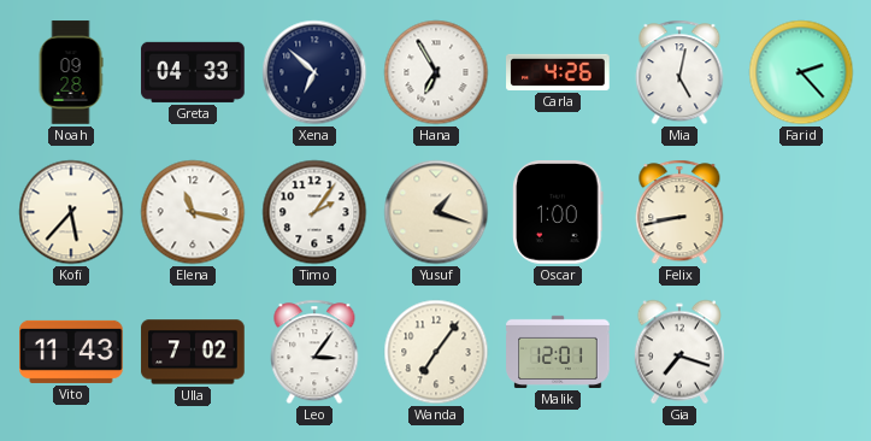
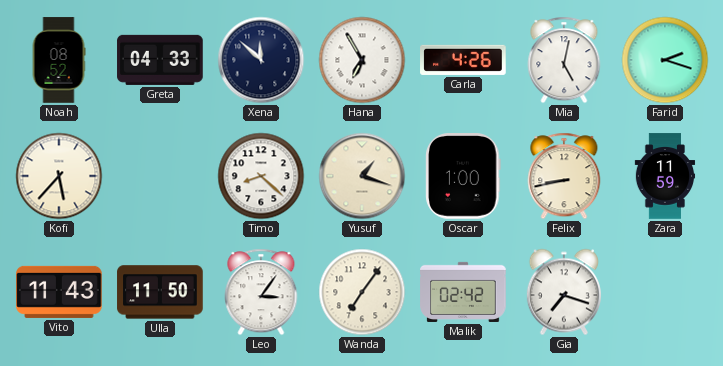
Noah: 09:28 -> 08:52
Xena: 6:52 -> 11:52
Farid: 2:23 -> 2:18
Elena: 11:17 -> none
Timo: 2:06 -> 8:22
Zara: none -> 11:59
Ulla: 7:02 -> 11:50
Malik: 12:01 -> 02:42
